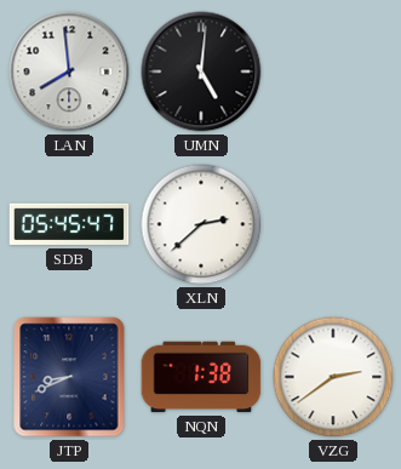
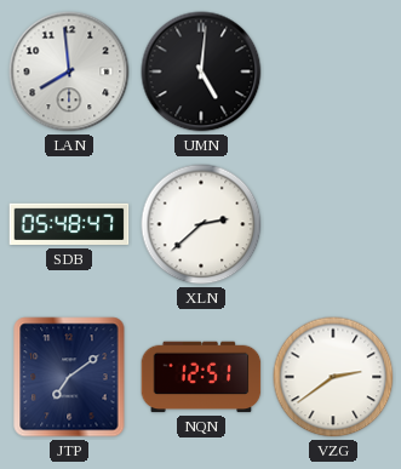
SDB: 05:45 -> 05:48
JTP: 8:41 -> 7:09
NQN: 1:38 -> 12:51
